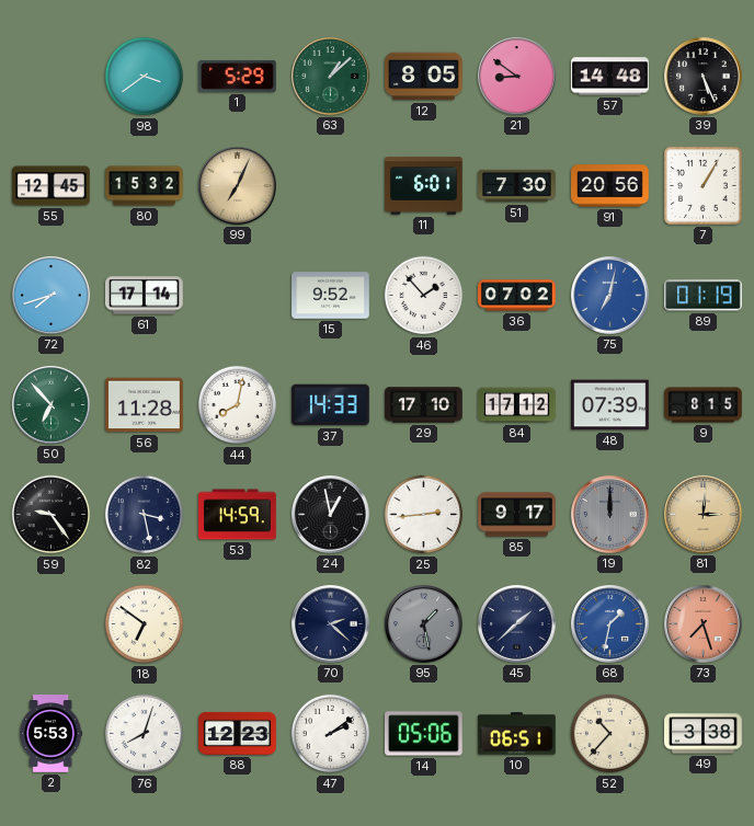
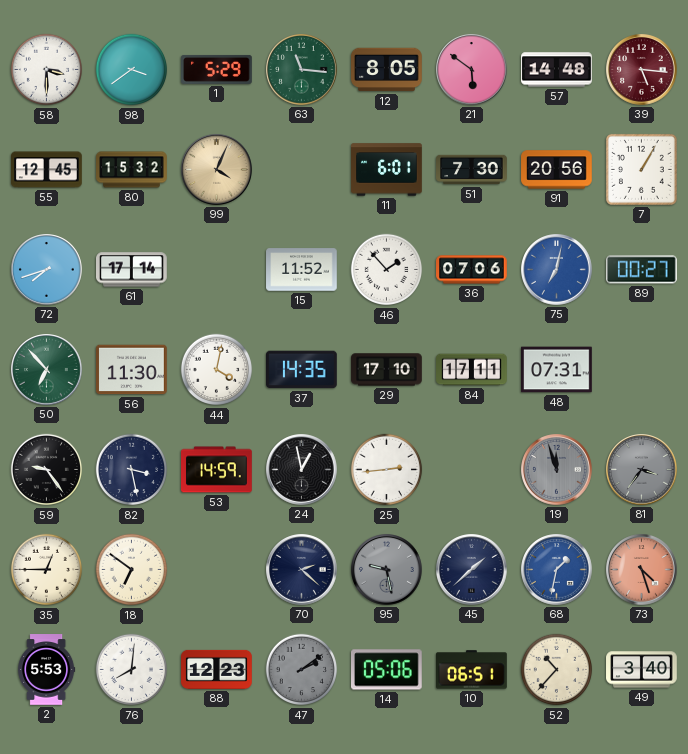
58: none -> 3:30
63: 1:08 -> 11:16
21: 8:51 -> 5:51
39: 5:26 -> 5:16
39 dial: black -> burgundy
99: 7:04 -> 4:04
15: 9:52 -> 11:52
36: 07:02 -> 07:06
89: 01:19 -> 00:27
56: 11:28 -> 11:30
44: 8:02 -> 4:02
37: 14:33 -> 14:35
84: 17:12 -> 17:11
48: 07:39 -> 07:31
9: 8:15 -> none
85: 9:17 -> none
19: 12:00 -> 11:57
81: 3:01 -> 3:36
81 dial: champagne -> grey
35: none -> 12:45
95: 1:28 -> 9:28
73: 7:27 -> 4:27
76: 8:03 -> 8:01
47 dial: white -> grey
49: 3:38 -> 3:40
